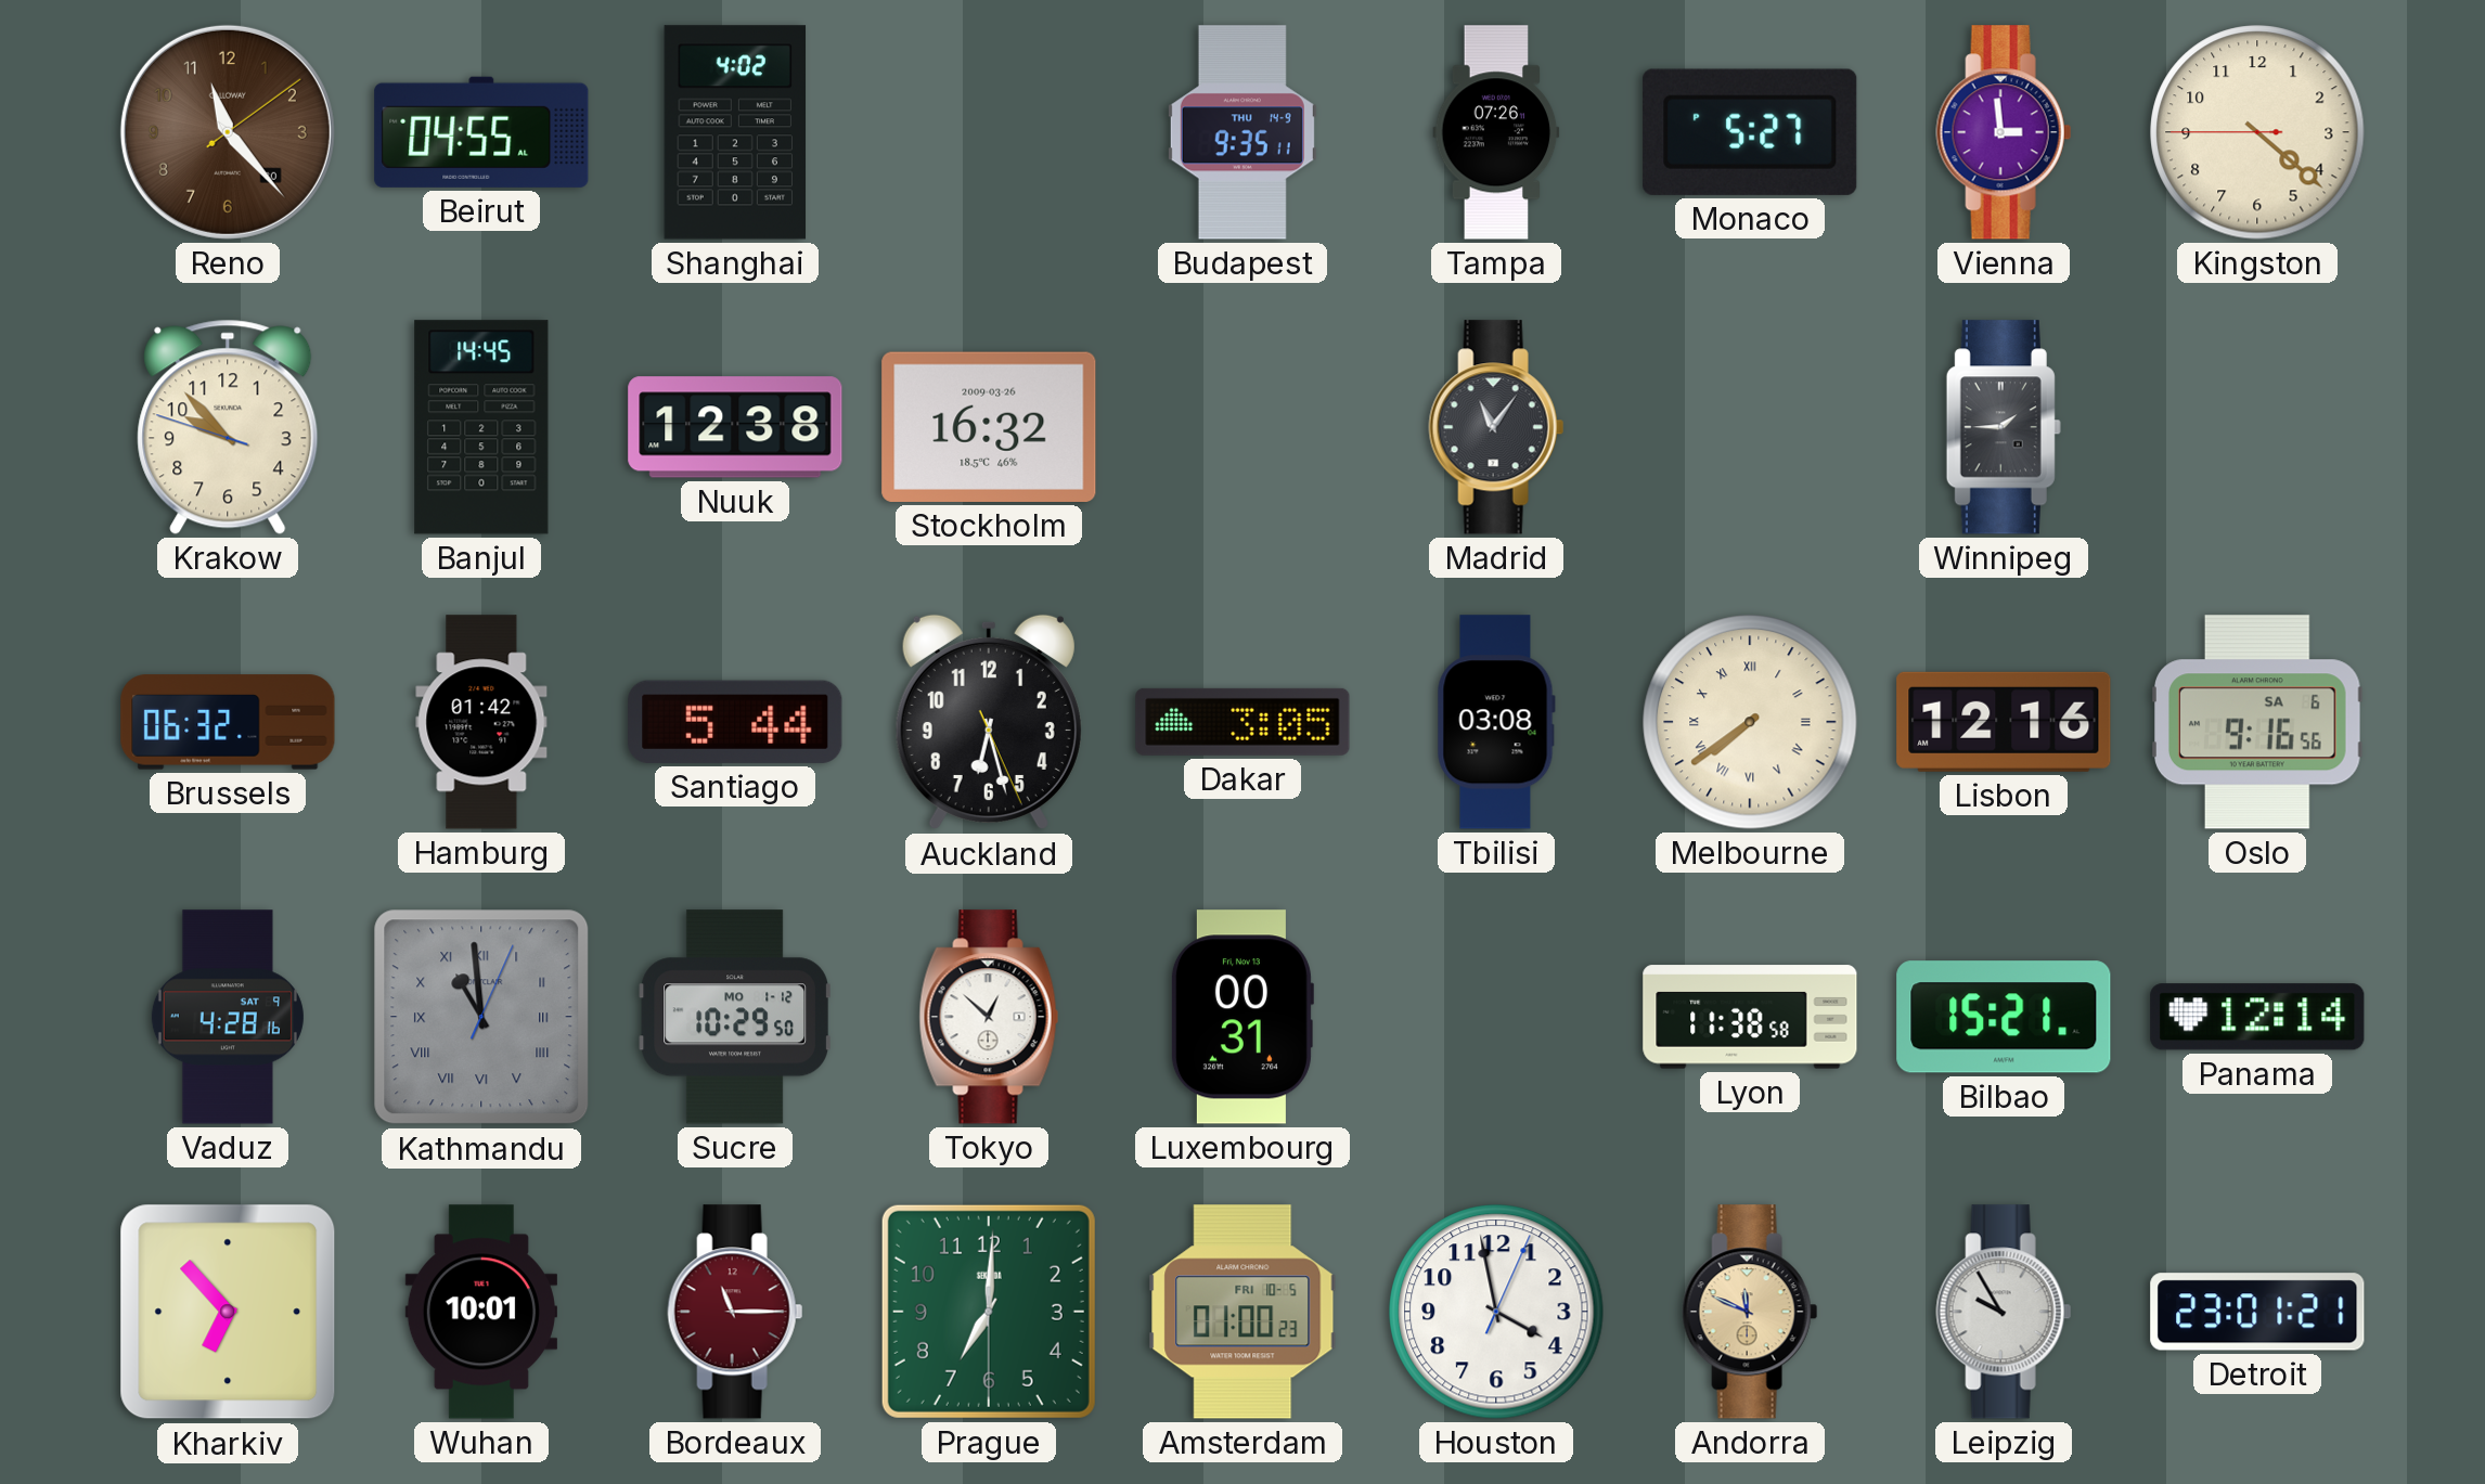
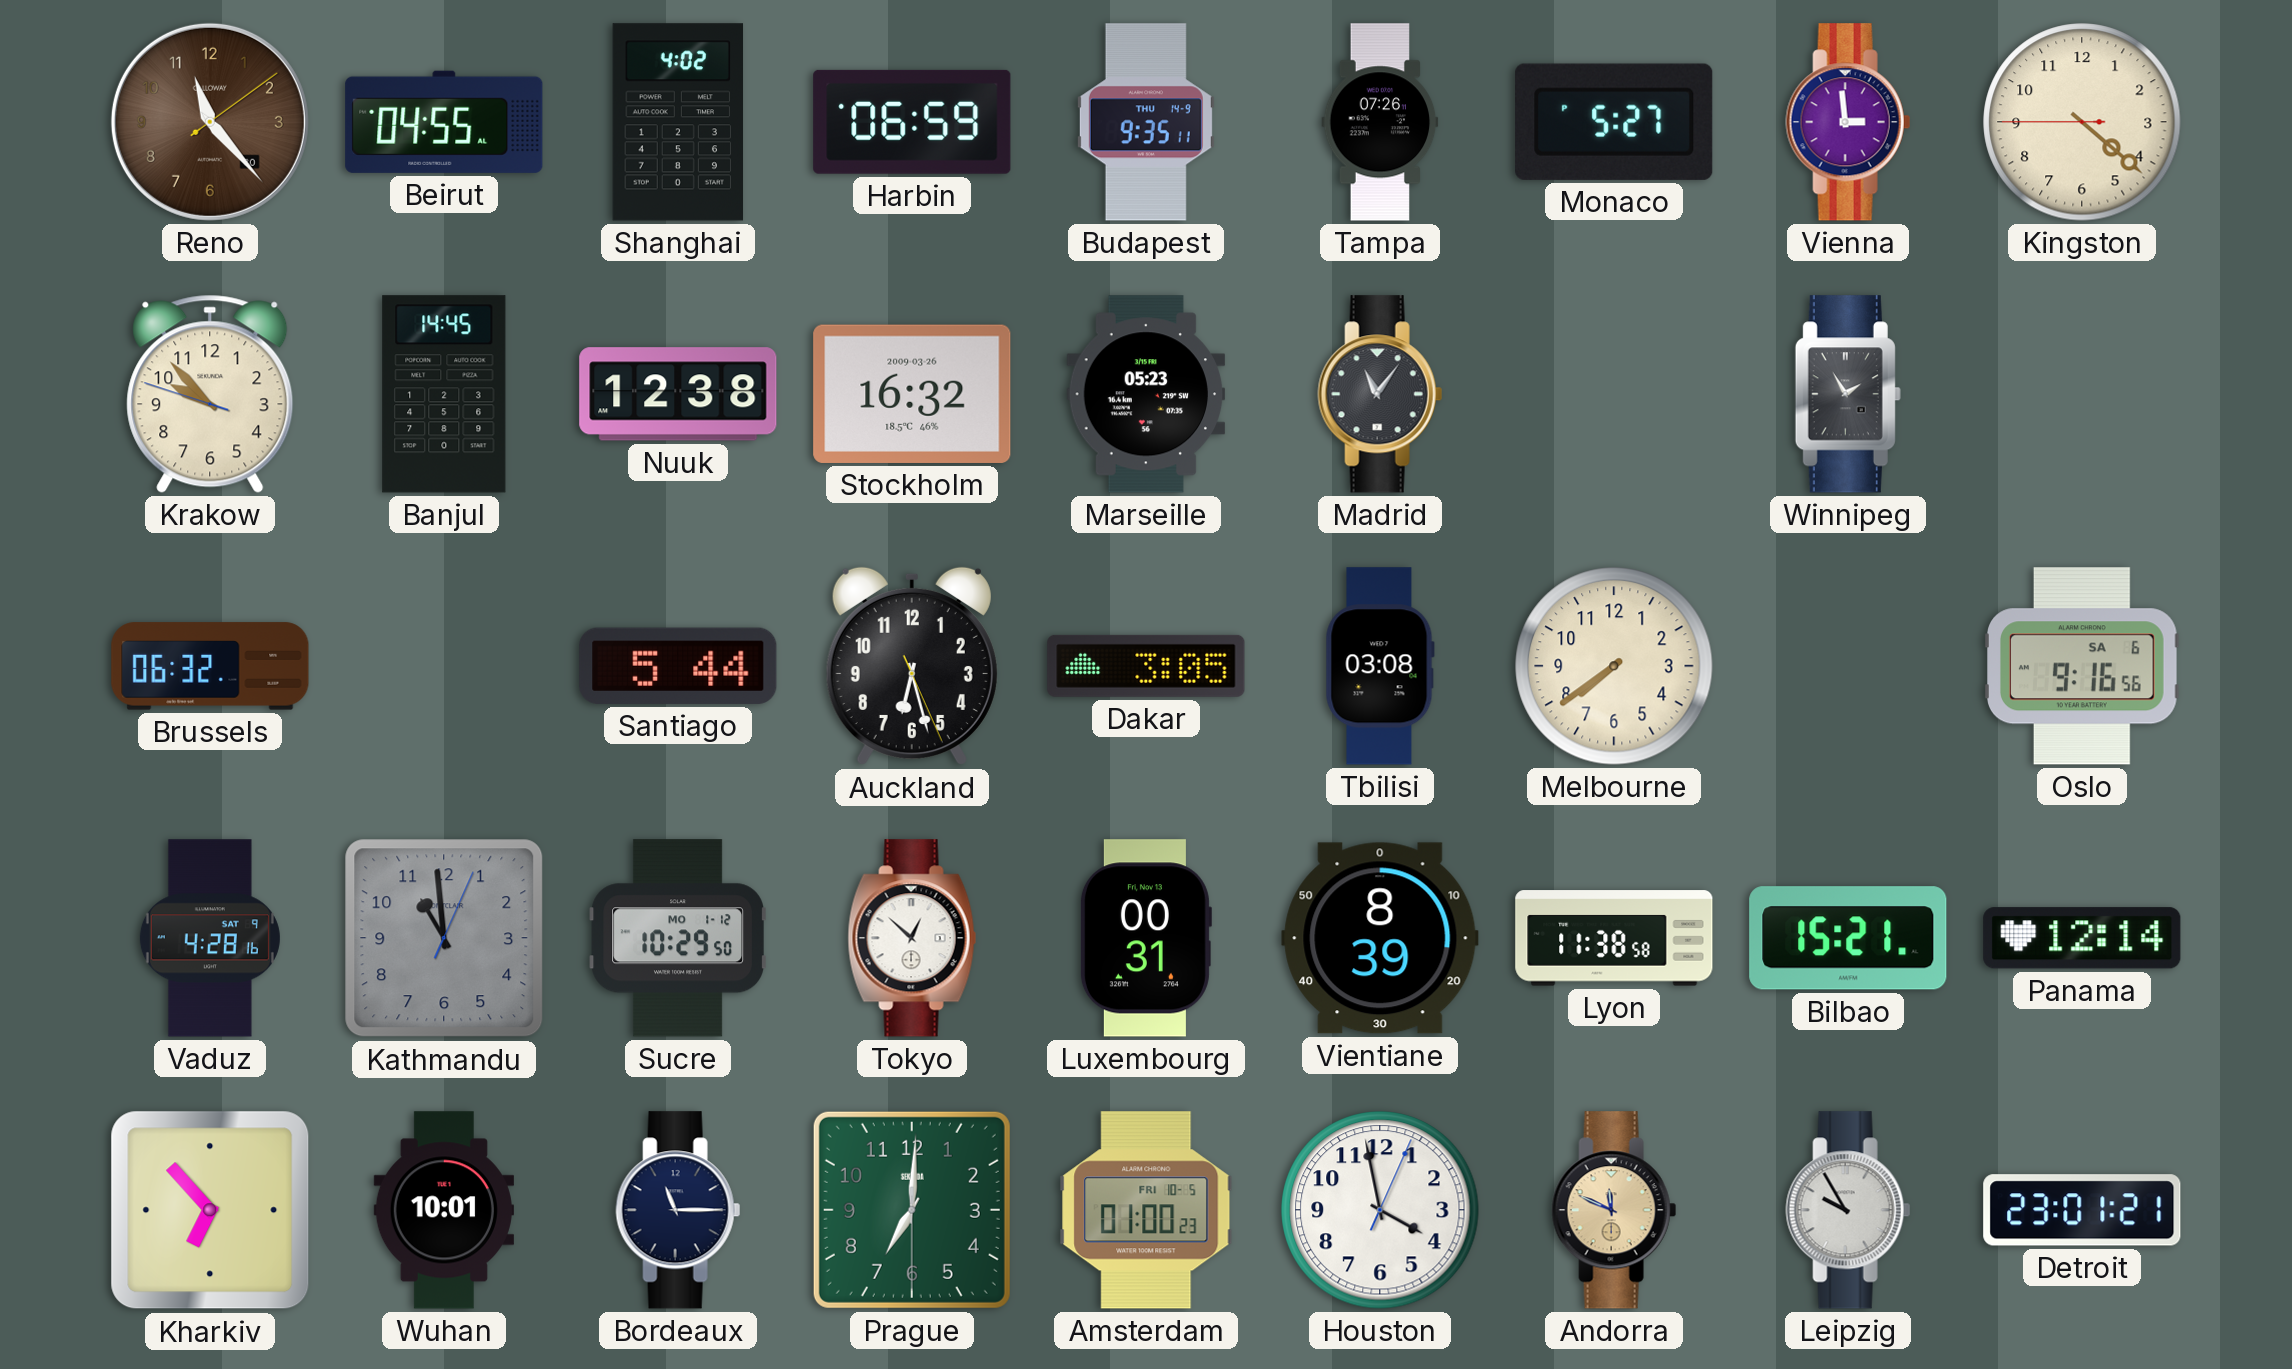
Harbin: none -> 06:59
Marseille: none -> 05:23
Winnipeg: 1:45 -> 1:55
Hamburg: 01:42 -> none
Melbourne numerals: Roman -> Arabic
Lisbon: 12:16 -> none
Kathmandu numerals: Roman -> Arabic
Vientiane: none -> 8:39
Bordeaux dial: burgundy -> navy
